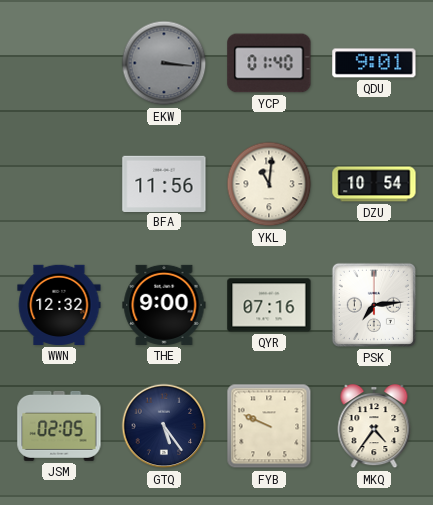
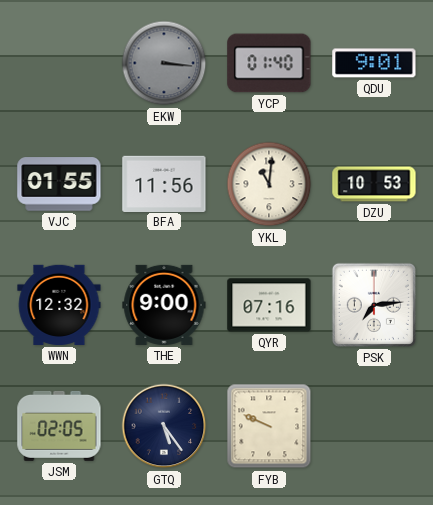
VJC: none -> 01:55
DZU: 10:54 -> 10:53
MKQ: 4:36 -> none
